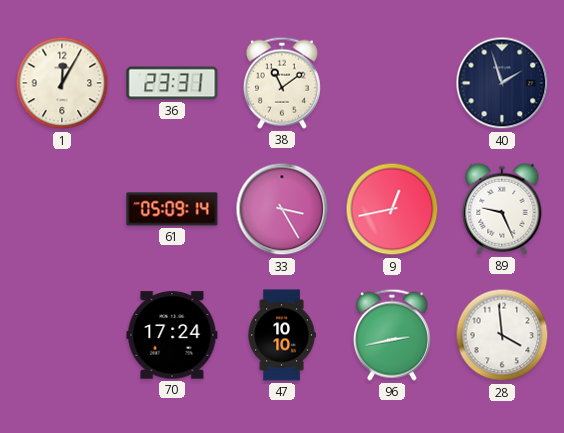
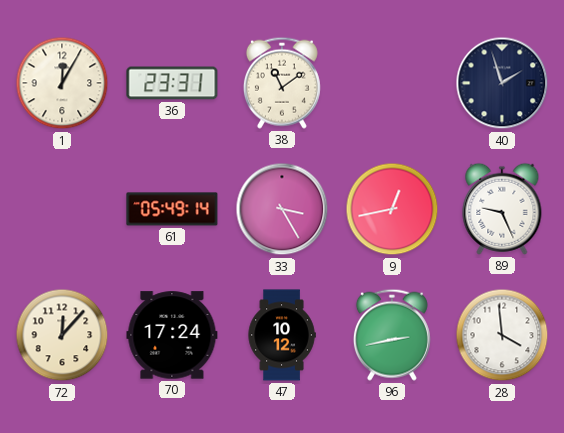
61: 05:09 -> 05:49
72: none -> 12:07
47: 10:10 -> 10:12
